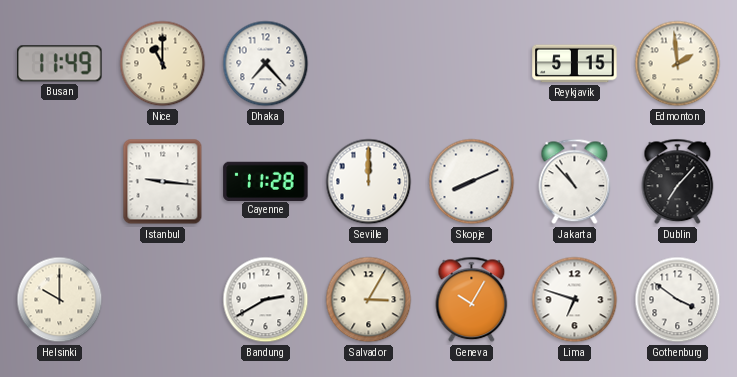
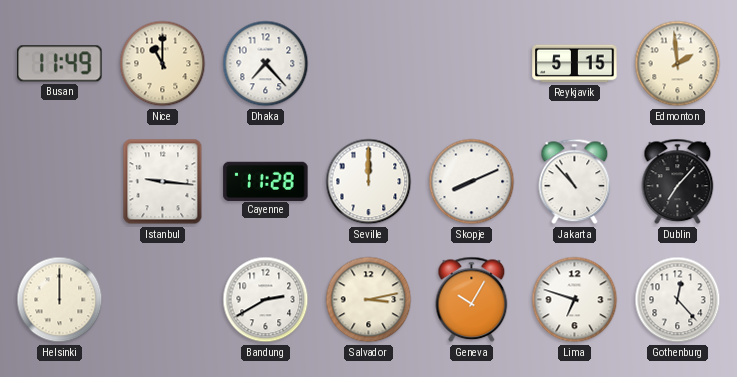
Helsinki: 10:00 -> 12:00
Salvador: 3:05 -> 3:13
Gothenburg: 3:51 -> 12:23
